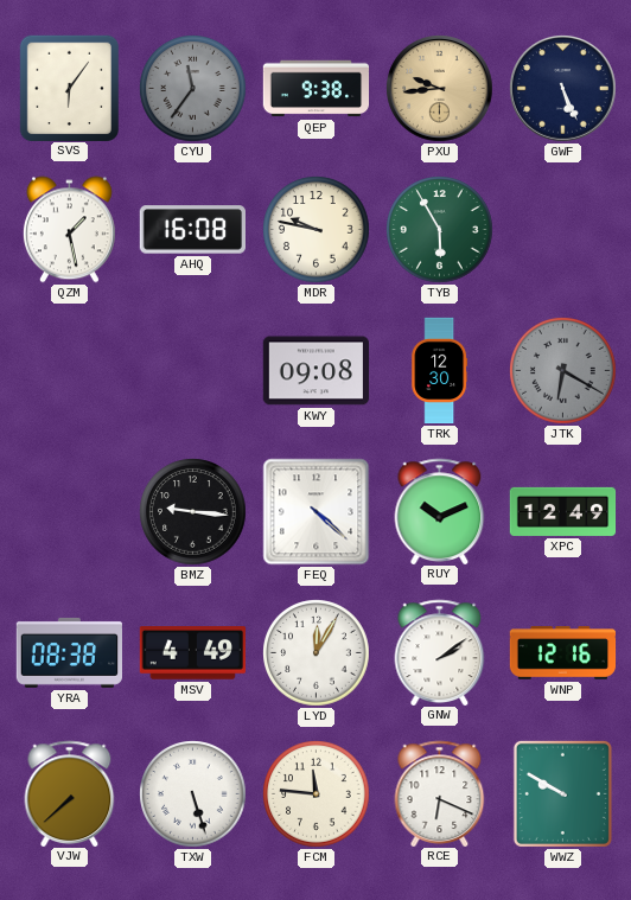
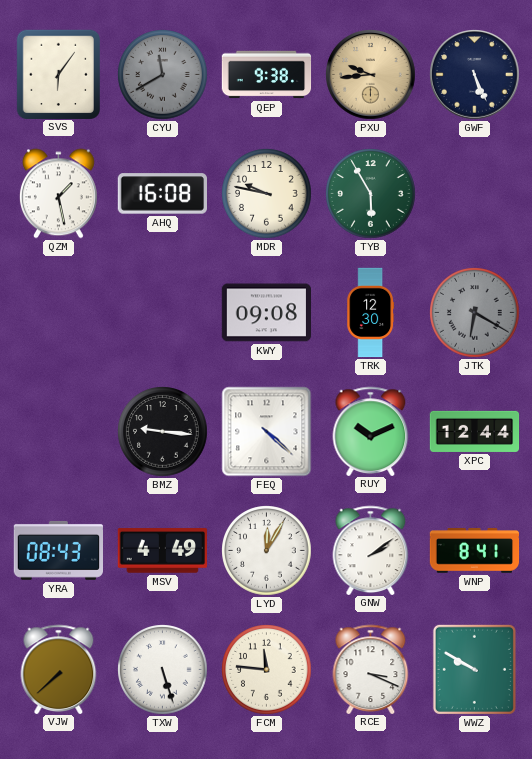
CYU: 11:36 -> 11:40
XPC: 12:49 -> 12:44
YRA: 08:38 -> 08:43
WNP: 12:16 -> 8:41
RCE: 6:19 -> 3:19
